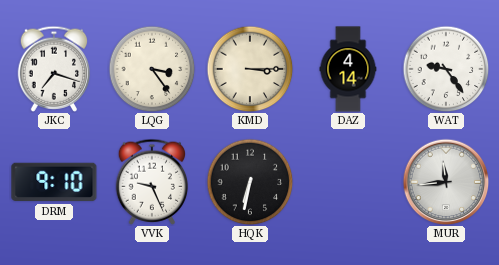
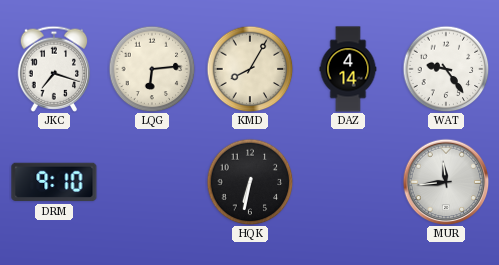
LQG: 3:24 -> 6:14
KMD: 3:15 -> 8:05
VVK: 9:26 -> none
